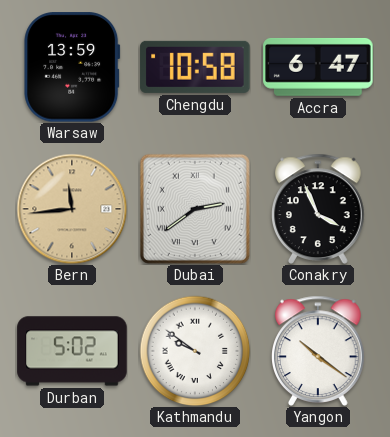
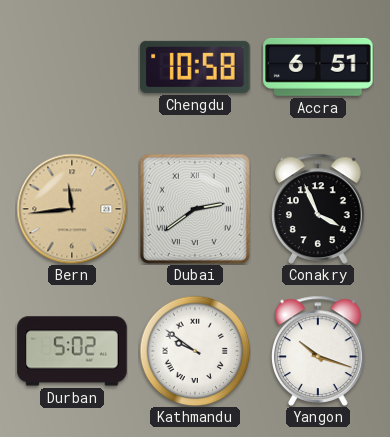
Warsaw: 13:59 -> none
Accra: 6:47 -> 6:51
Yangon: 10:21 -> 10:18
